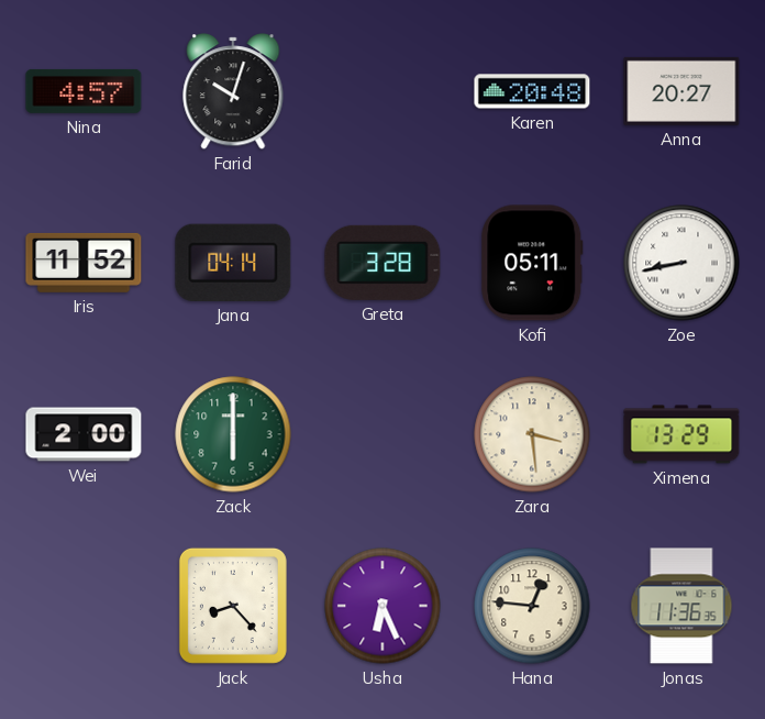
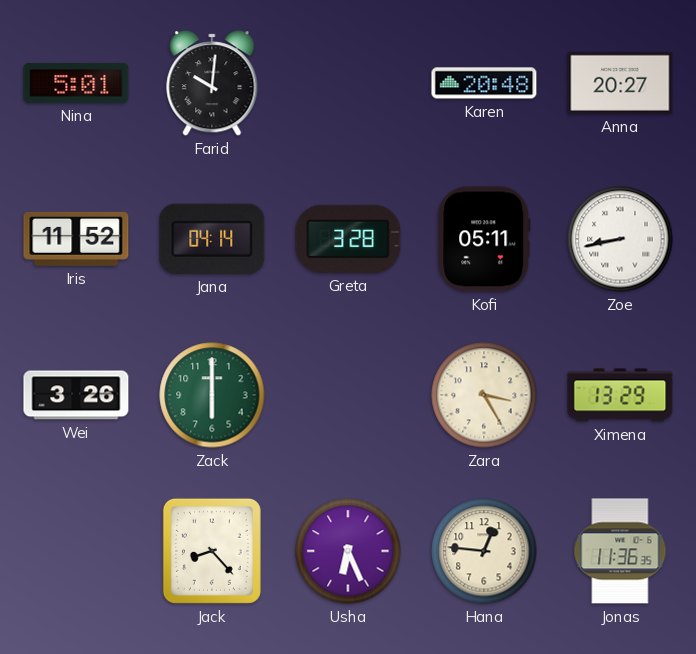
Nina: 4:57 -> 5:01
Farid: 10:03 -> 10:01
Wei: 2:00 -> 3:26
Zara: 3:29 -> 3:25
